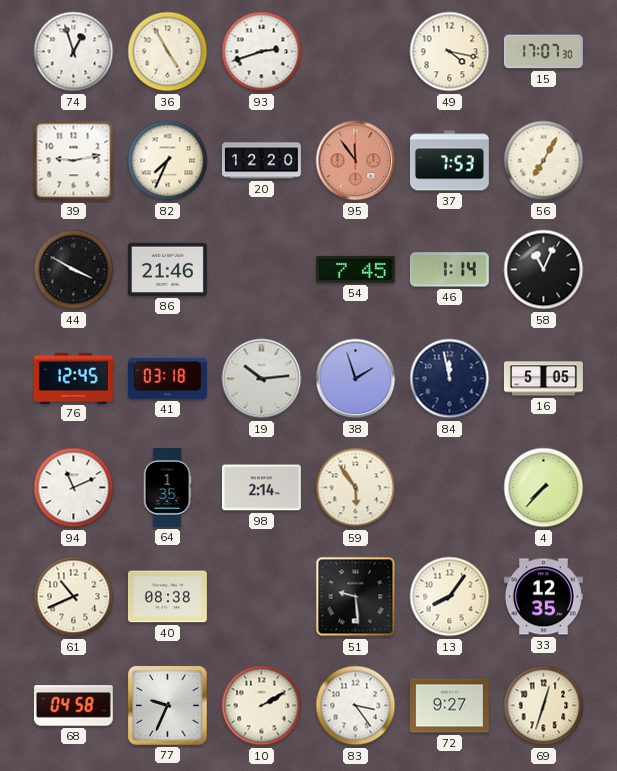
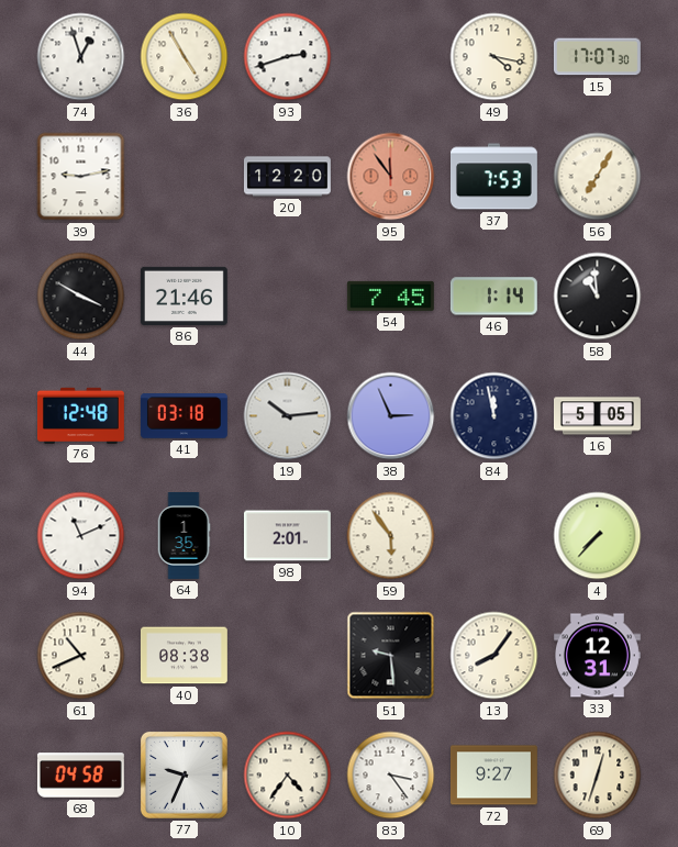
82: 7:34 -> none
58: 11:04 -> 10:59
76: 12:45 -> 12:48
38: 1:57 -> 2:56
98: 2:14 -> 2:01
33: 12:35 -> 12:31
10: 2:10 -> 4:36
